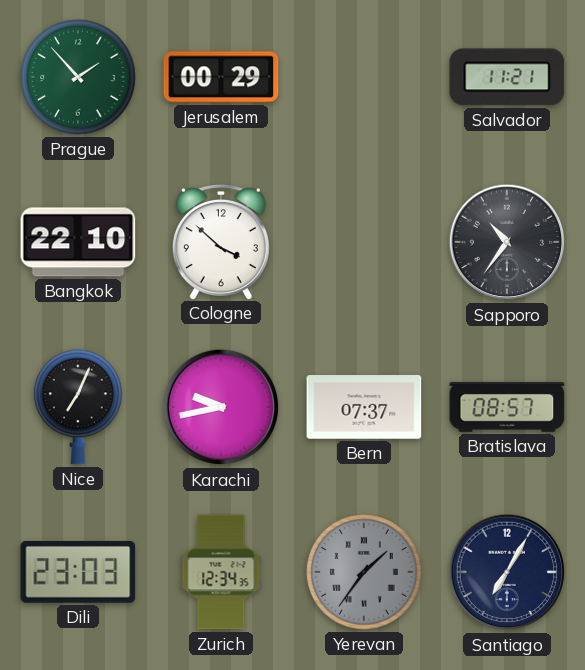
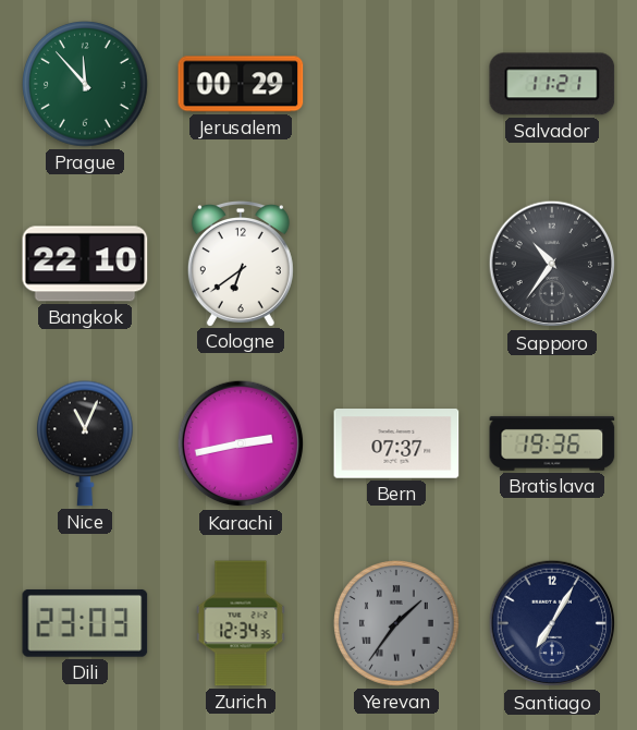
Prague: 1:53 -> 11:53
Cologne: 3:52 -> 6:39
Nice: 7:04 -> 11:04
Karachi: 9:43 -> 2:43
Bratislava: 08:57 -> 19:36
